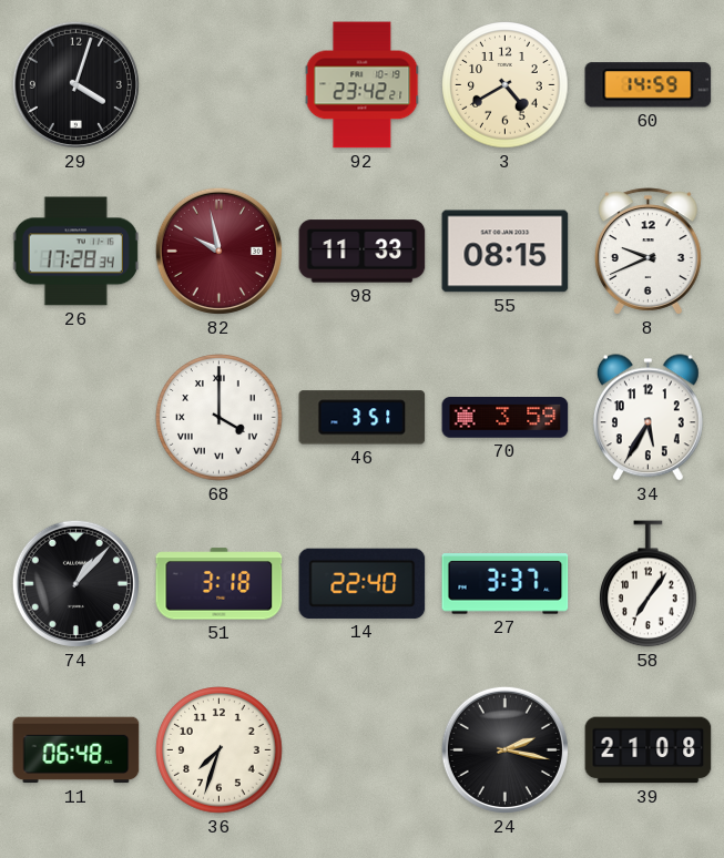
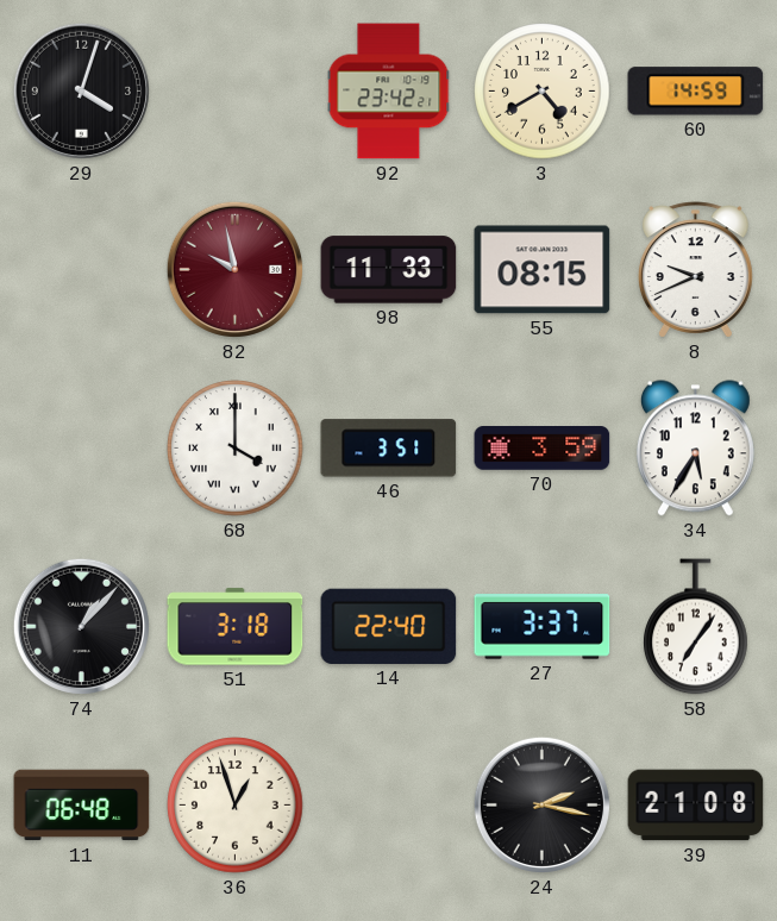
26: 17:28 -> none
36: 7:33 -> 12:57
